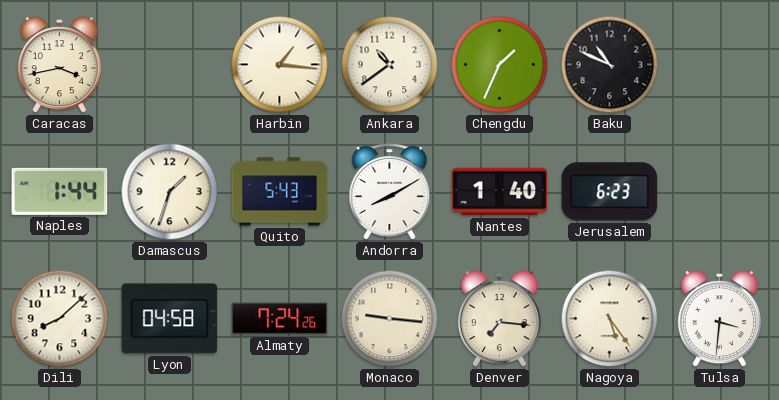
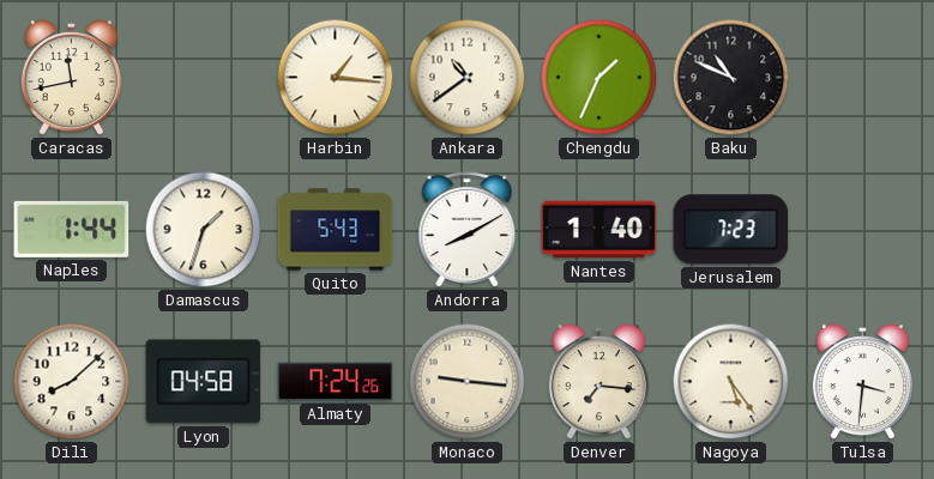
Caracas: 3:43 -> 11:43
Jerusalem: 6:23 -> 7:23
